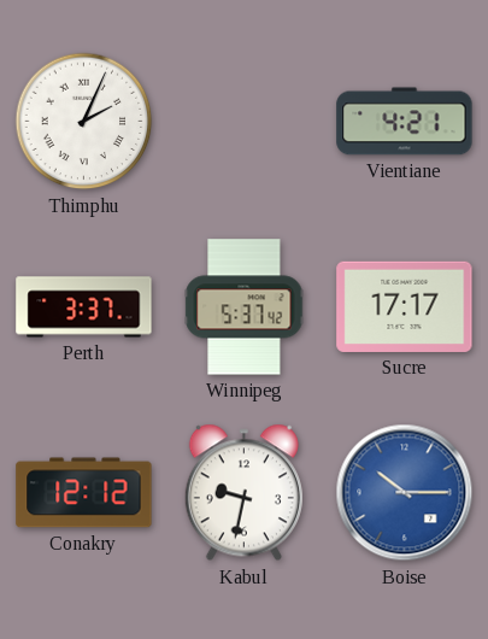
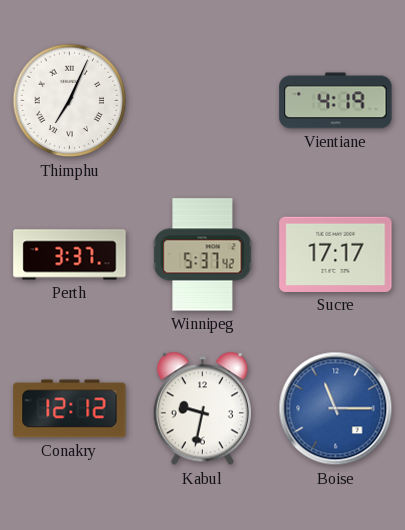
Thimphu: 2:04 -> 7:04
Vientiane: 4:21 -> 4:19
Boise: 10:15 -> 11:15
